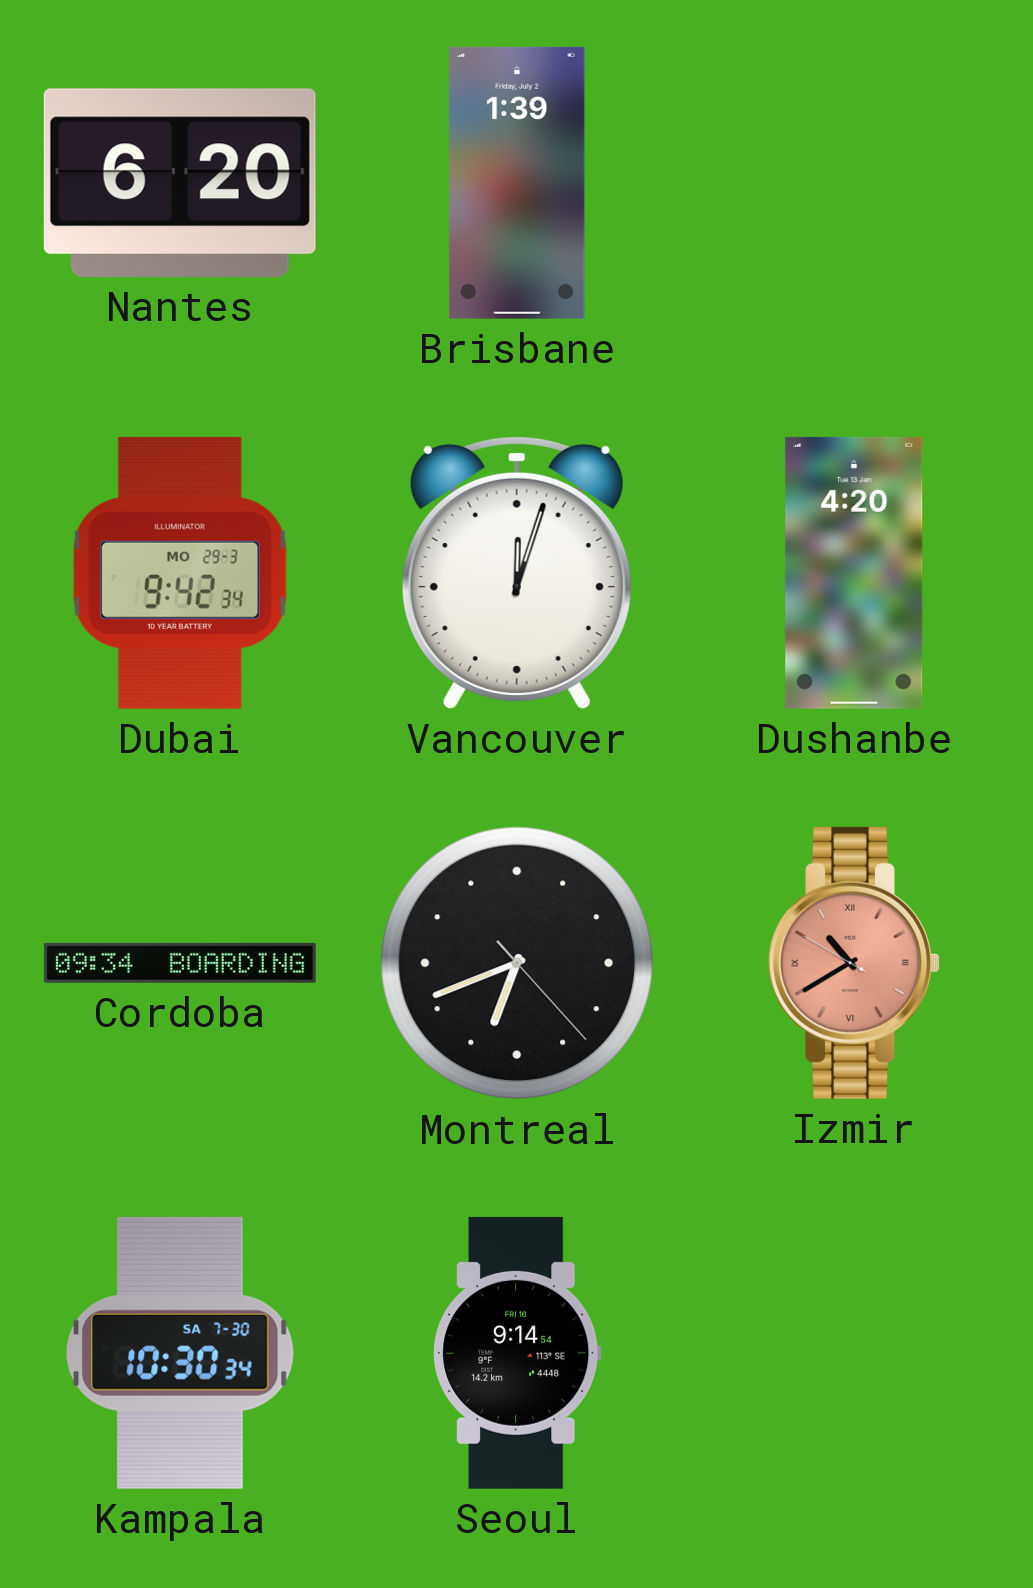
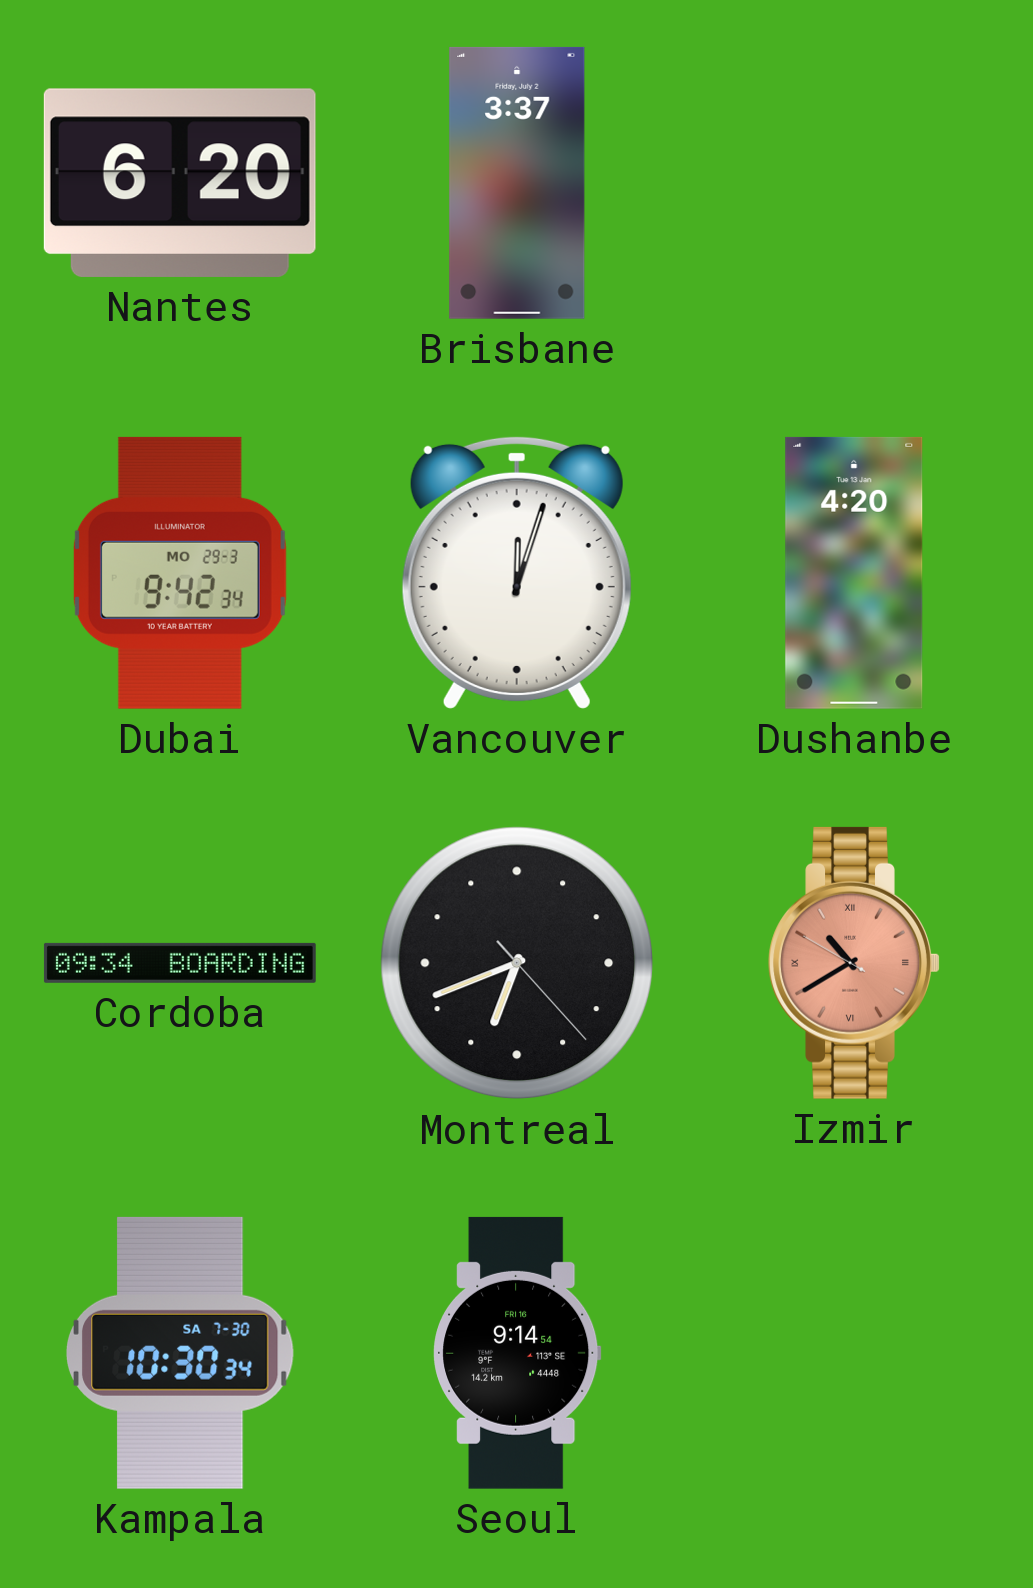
Brisbane: 1:39 -> 3:37
